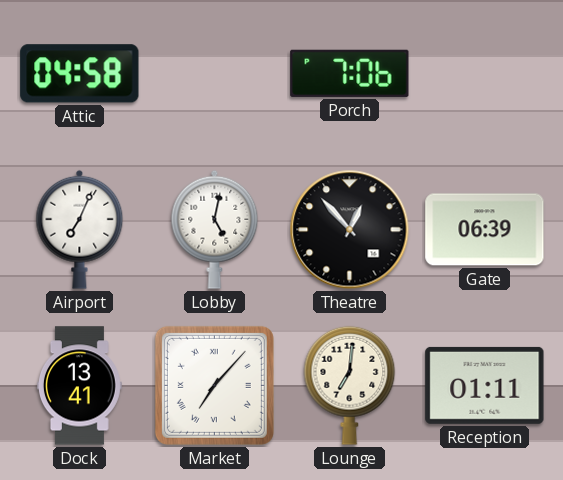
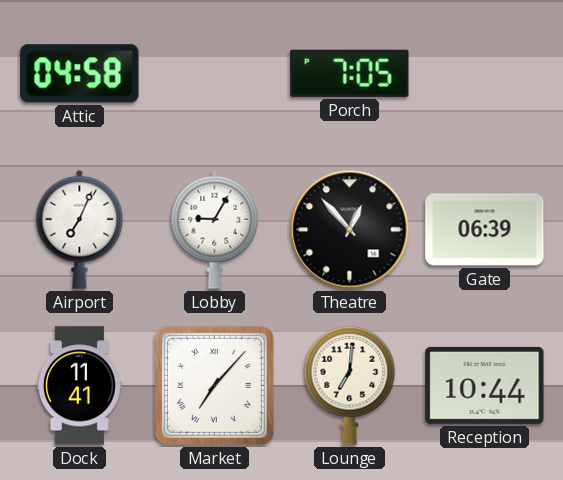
Porch: 7:06 -> 7:05
Lobby: 5:02 -> 9:05
Dock: 13:41 -> 11:41
Reception: 01:11 -> 10:44
